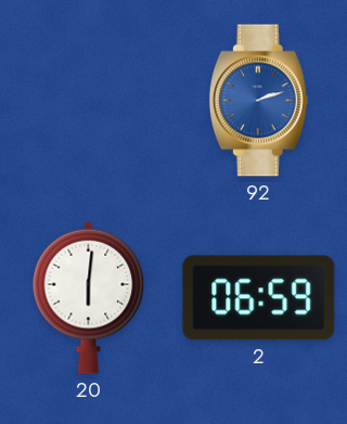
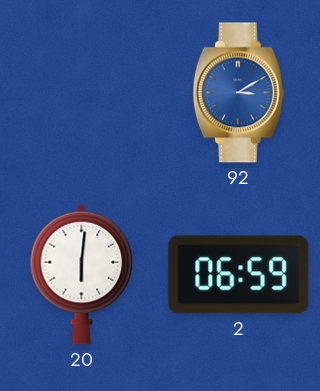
92: 2:12 -> 3:10
